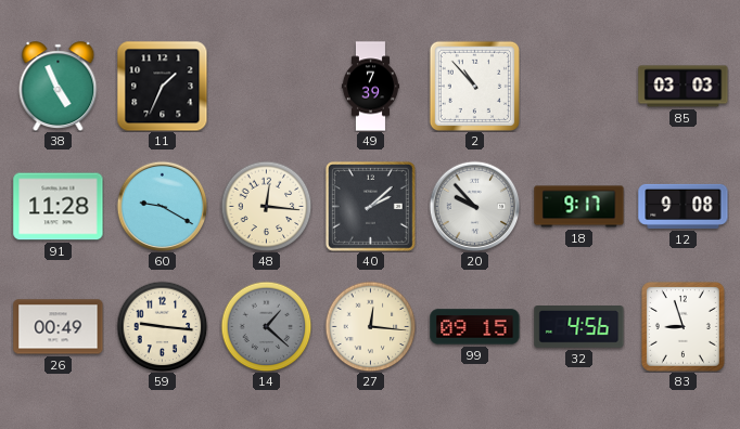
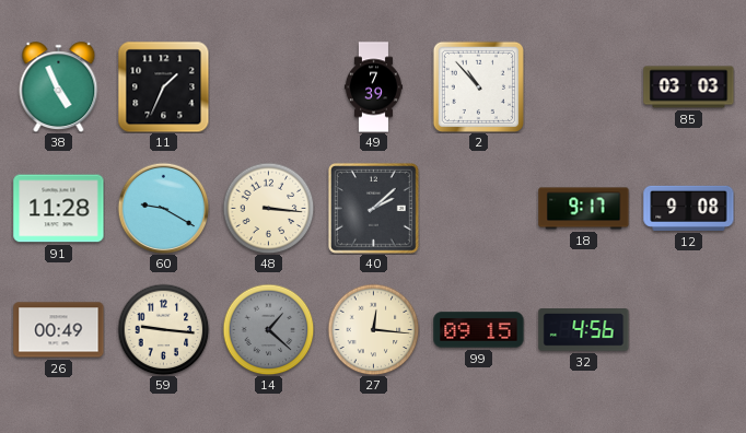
48: 12:16 -> 3:16
20: 9:53 -> none
83: 8:57 -> none
